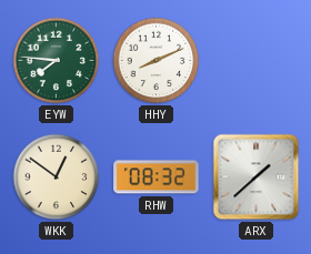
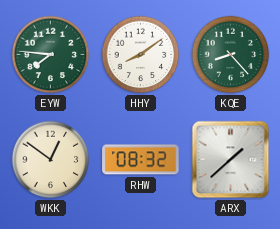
HHY: 8:11 -> 8:09
KQE: none -> 8:23
